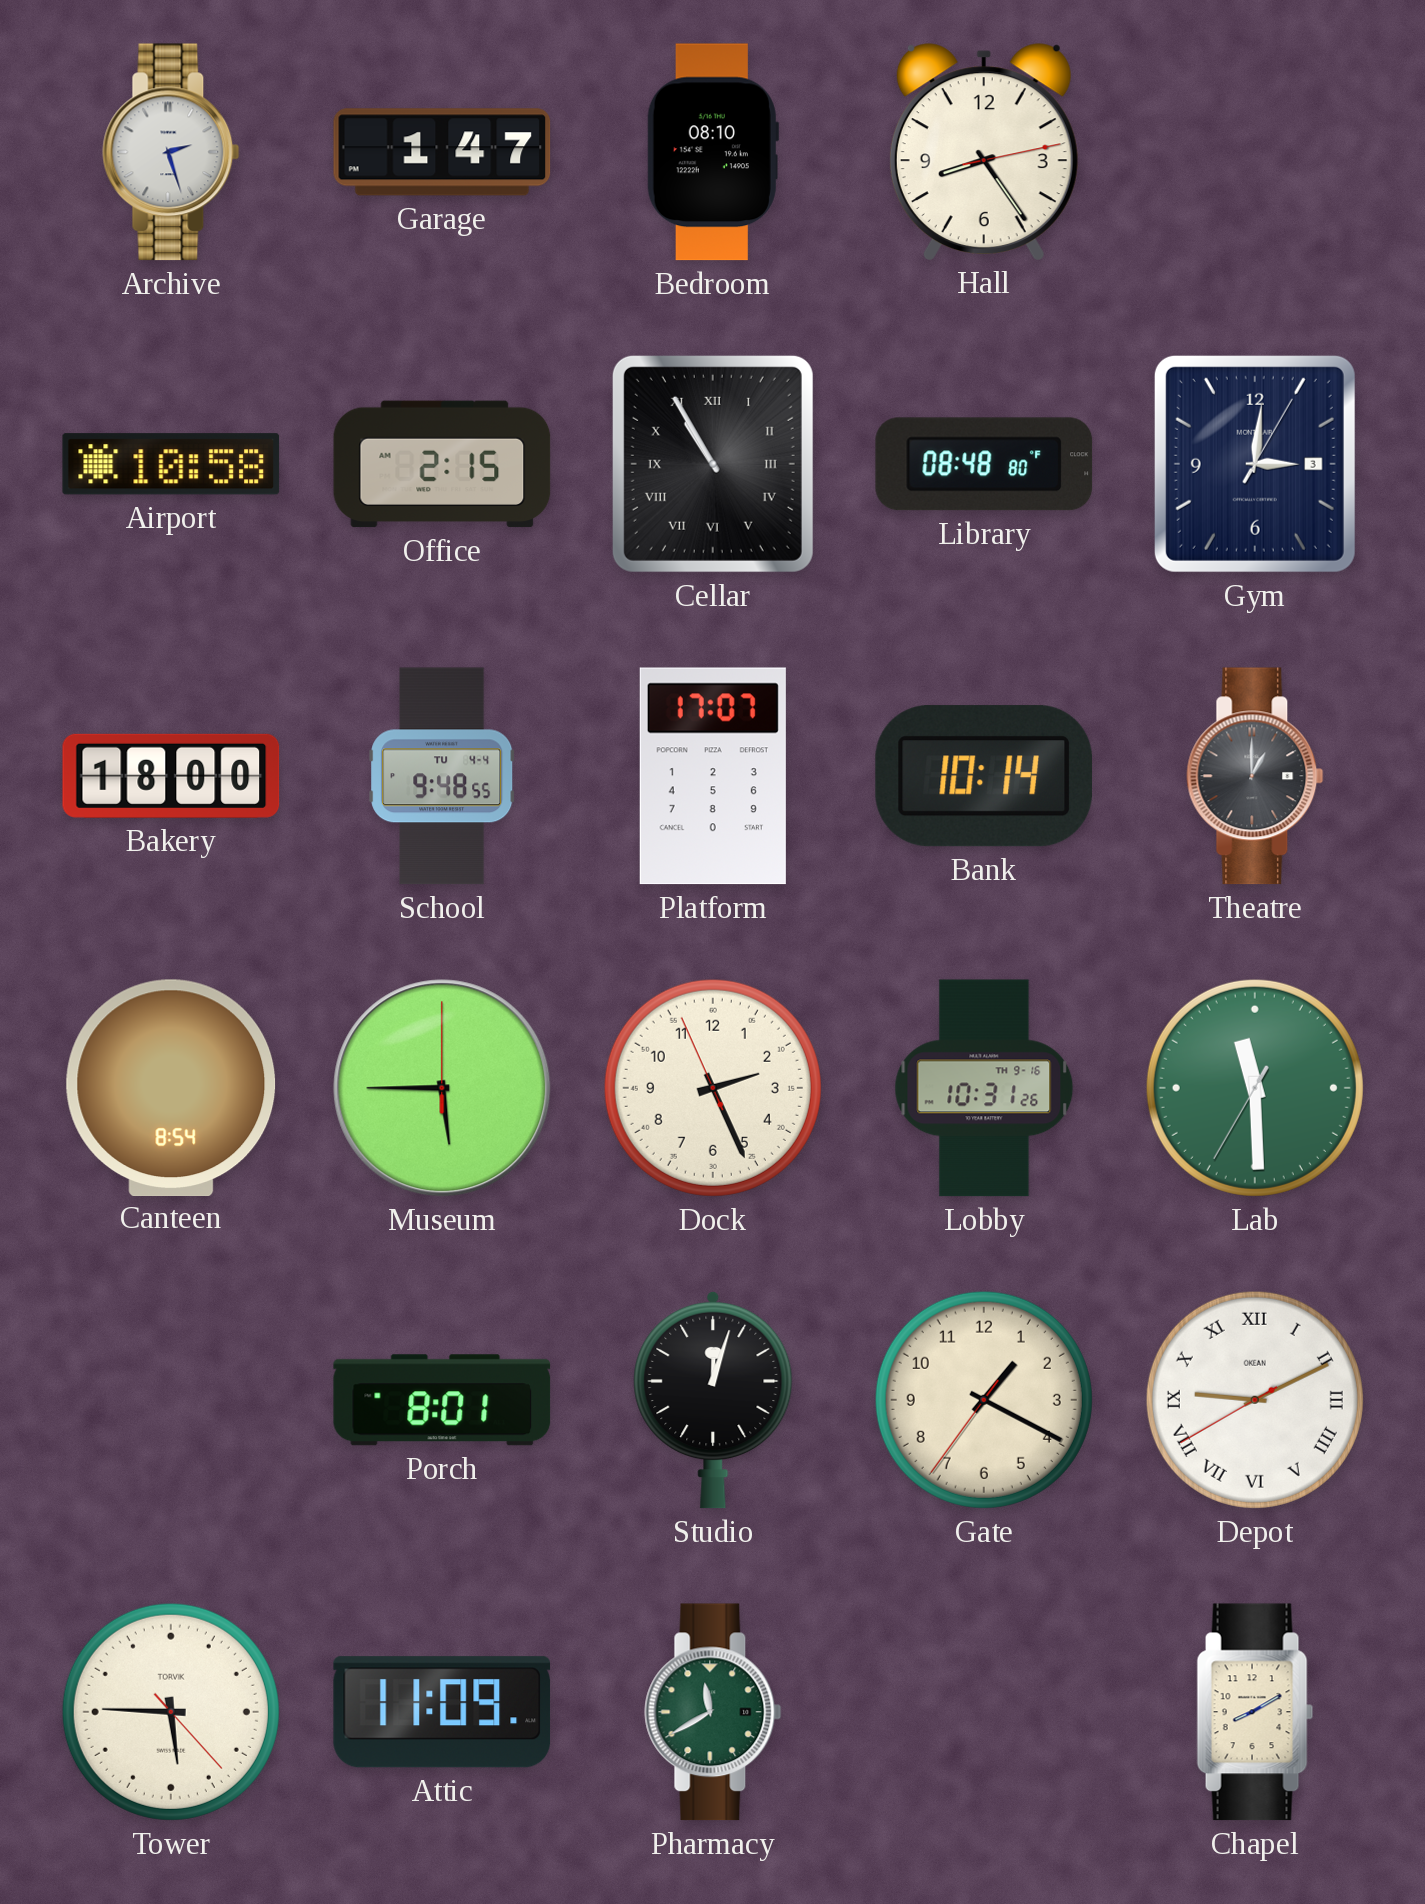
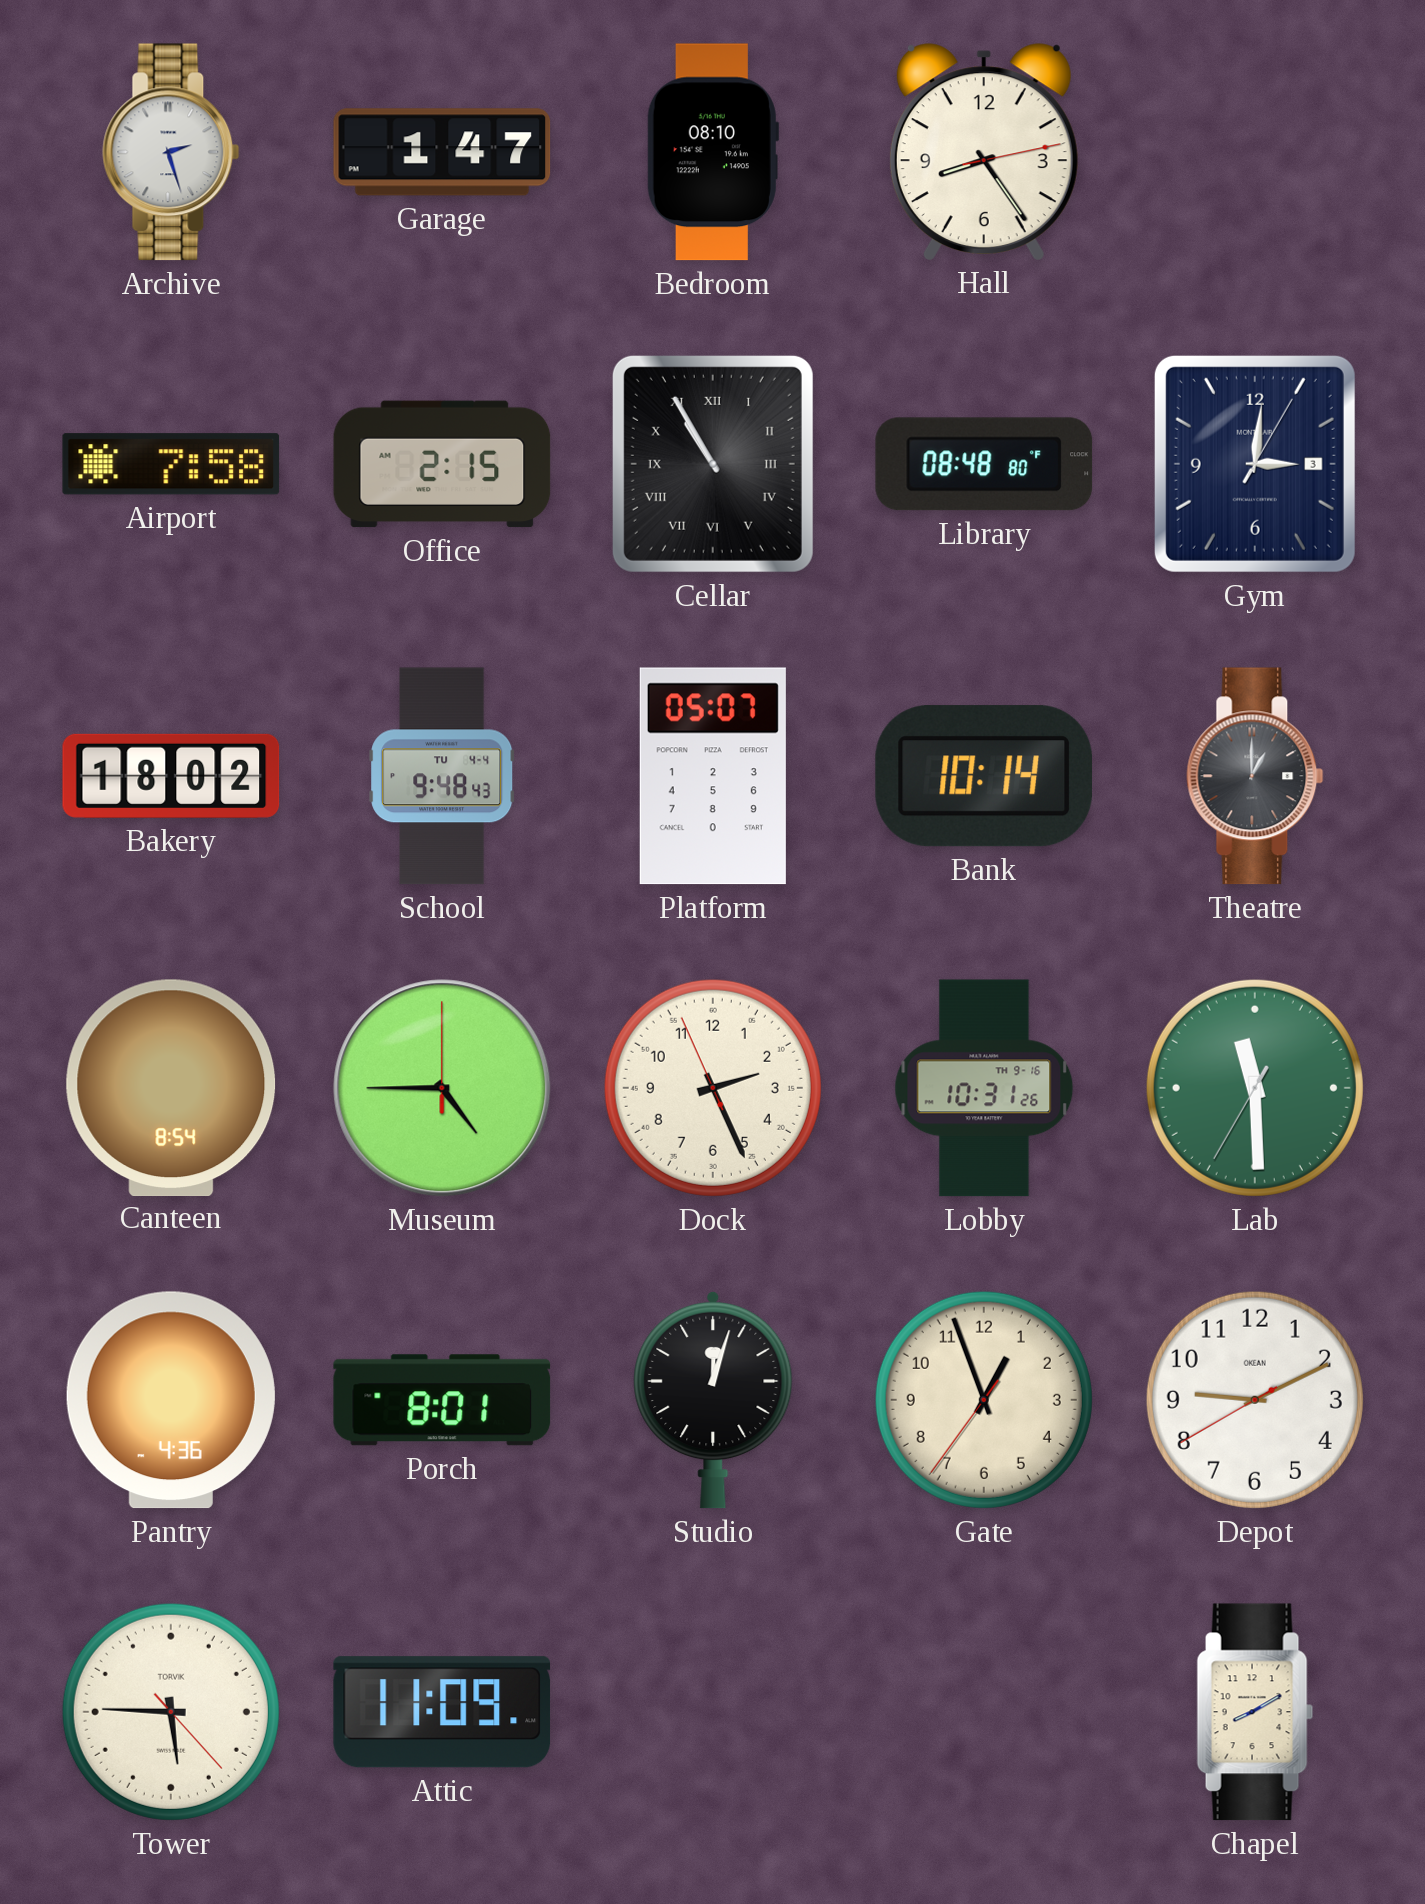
Airport: 10:58 -> 7:58
Bakery: 18:00 -> 18:02
School: 9:48:55 -> 9:48:43
Platform: 17:07 -> 05:07
Museum: 5:45 -> 4:45
Pantry: none -> 4:36
Gate: 1:19 -> 12:56
Depot numerals: Roman -> Arabic
Pharmacy: 11:40 -> none
